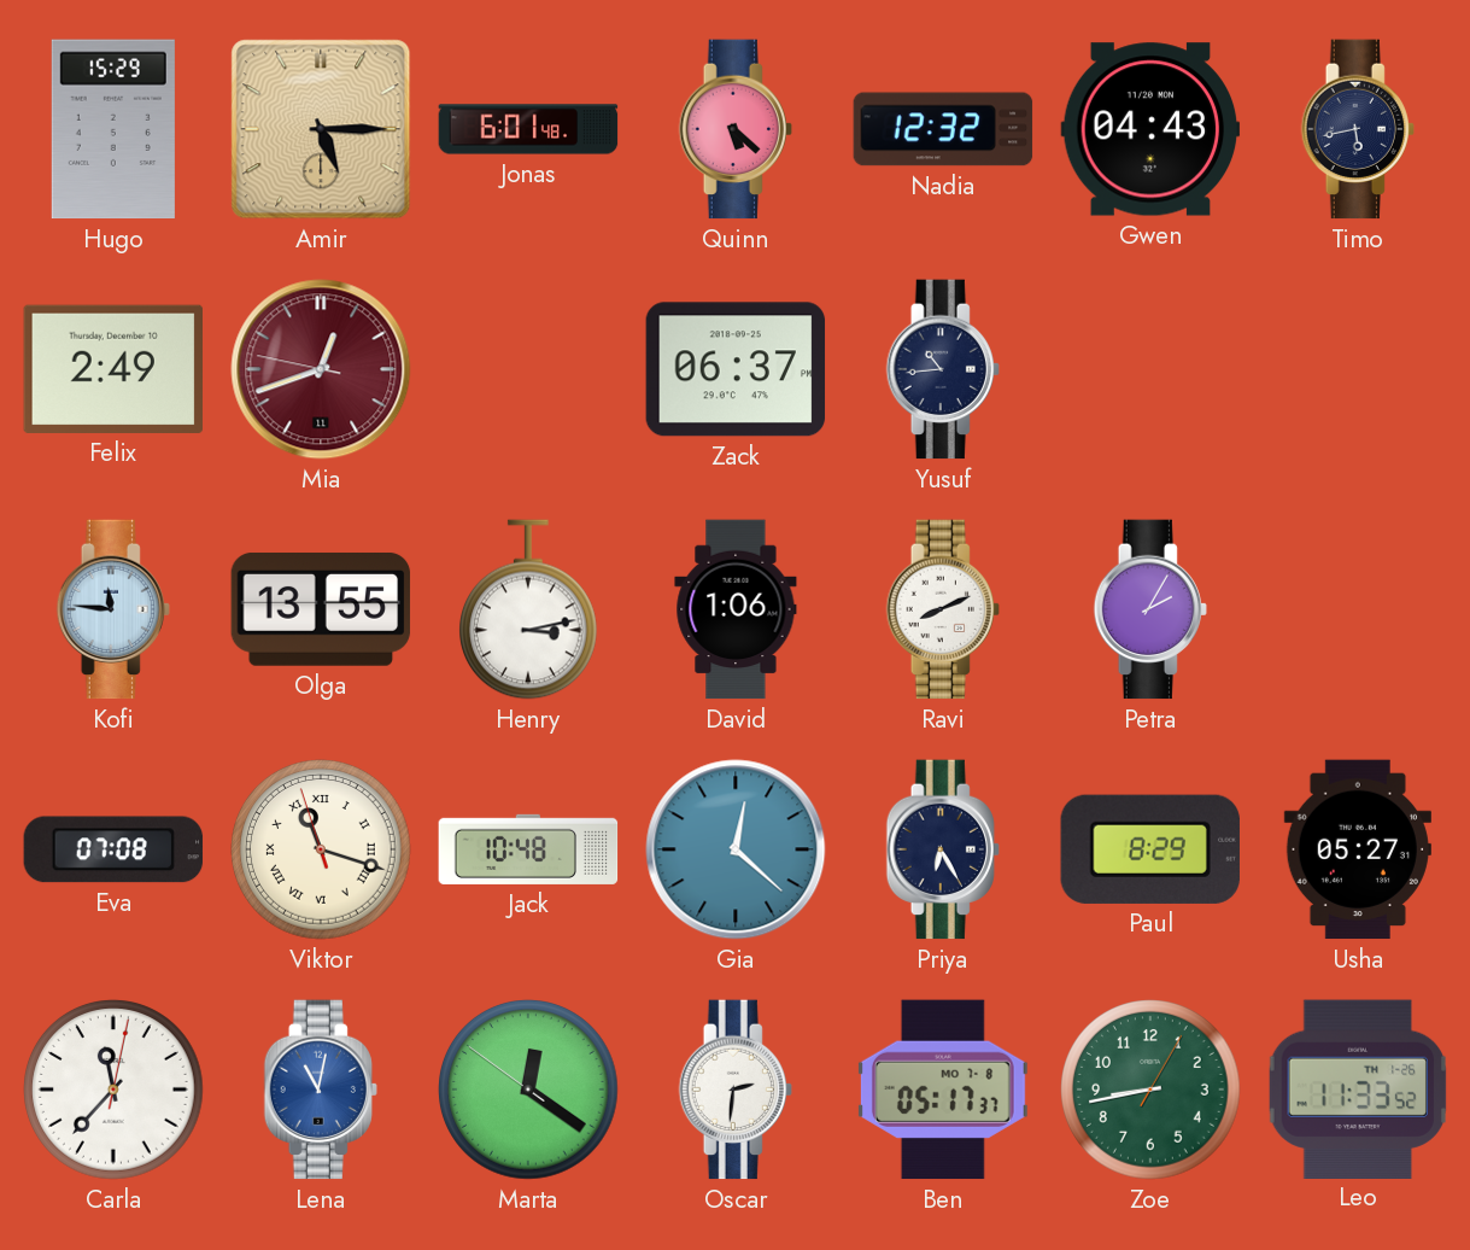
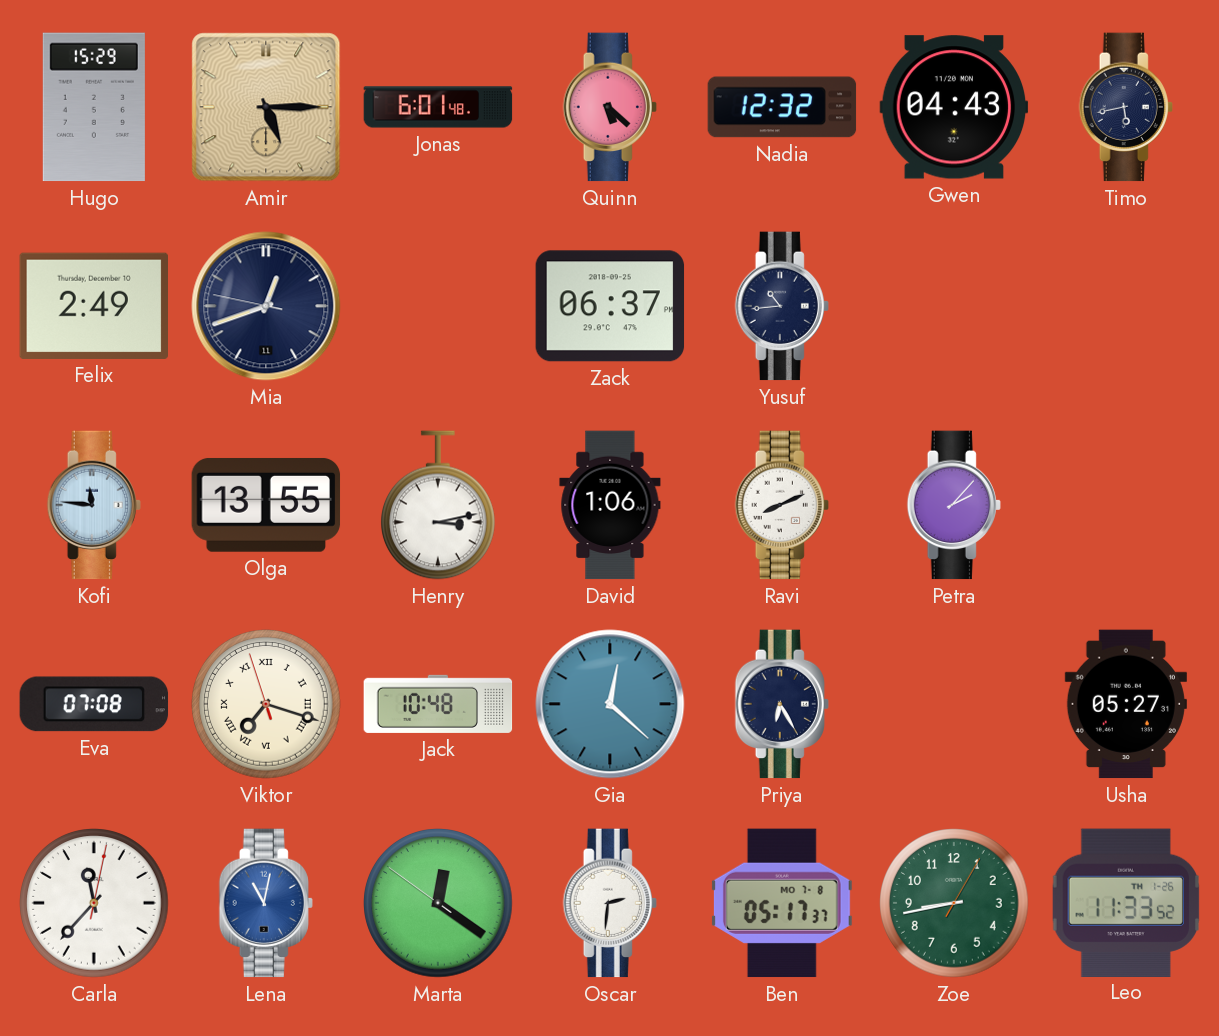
Mia dial: burgundy -> navy
Petra: 2:05 -> 2:07
Viktor: 11:17 -> 7:17
Paul: 8:29 -> none
